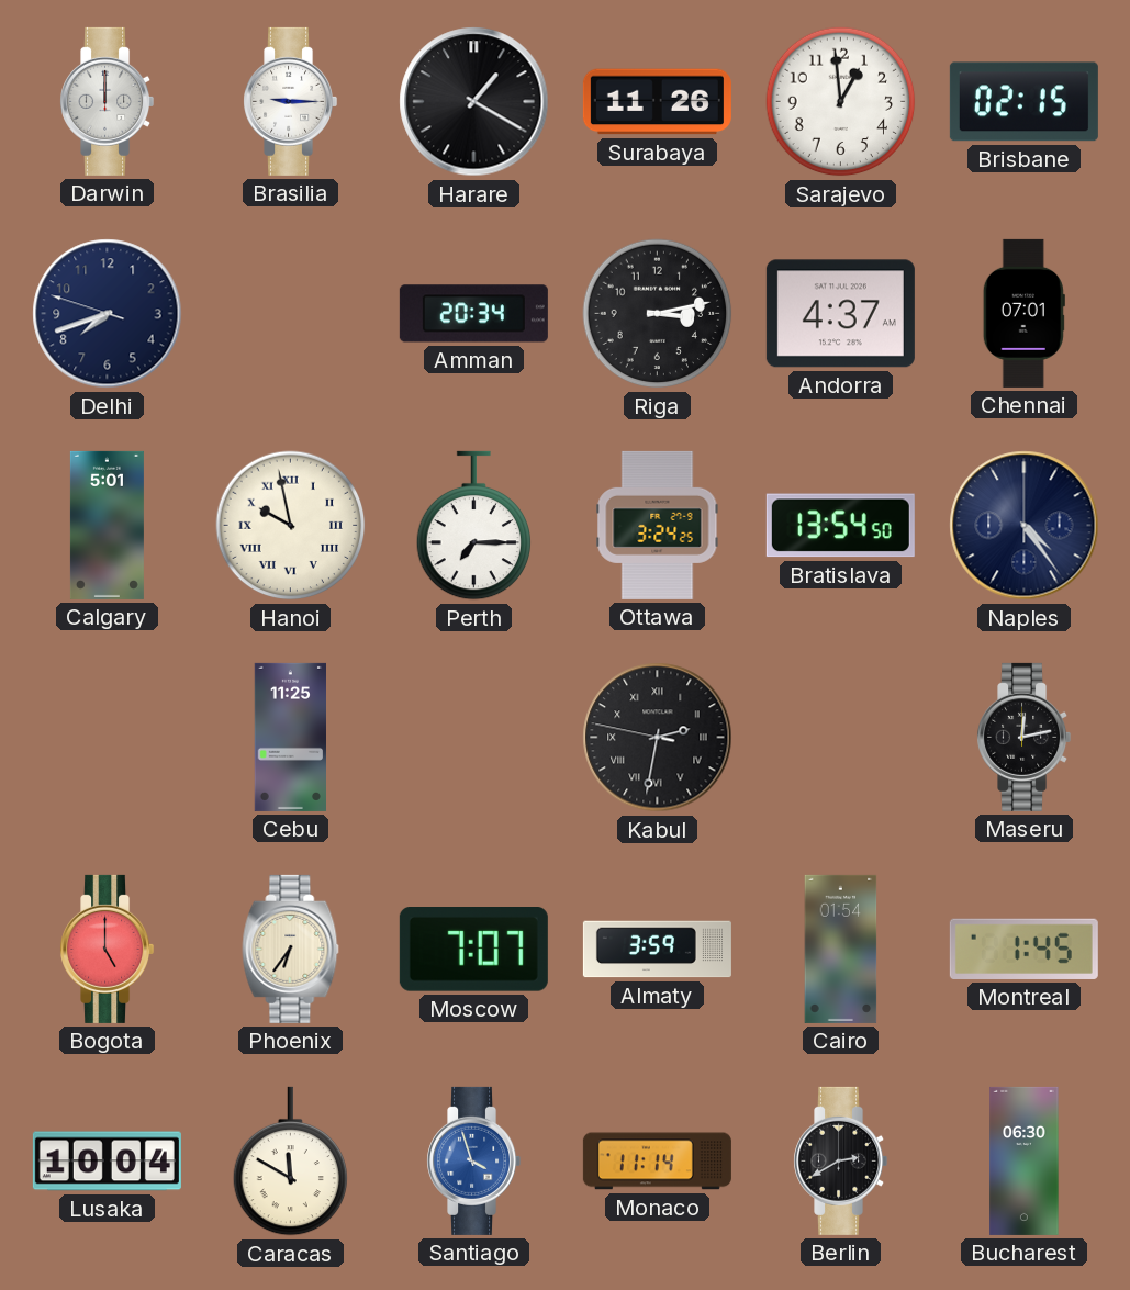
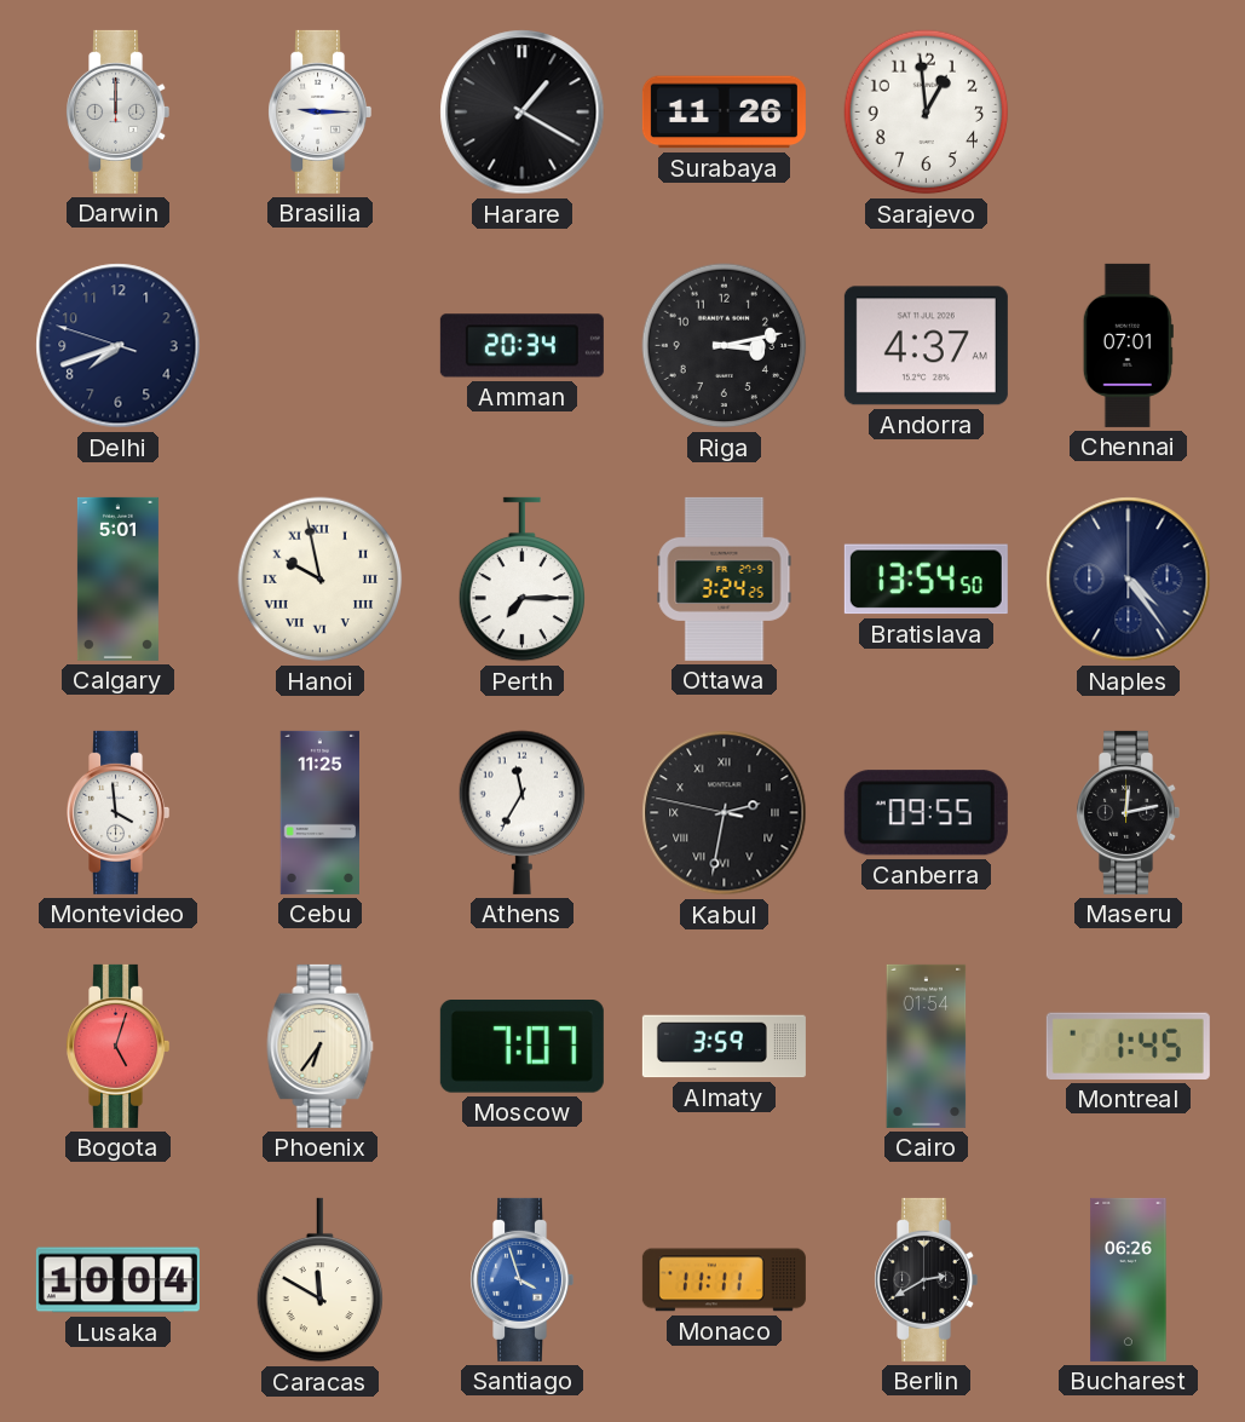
Brisbane: 02:15 -> none
Montevideo: none -> 3:59
Athens: none -> 11:35
Canberra: none -> 09:55
Bogota: 5:00 -> 5:03
Monaco: 11:14 -> 11:11
Bucharest: 06:30 -> 06:26
